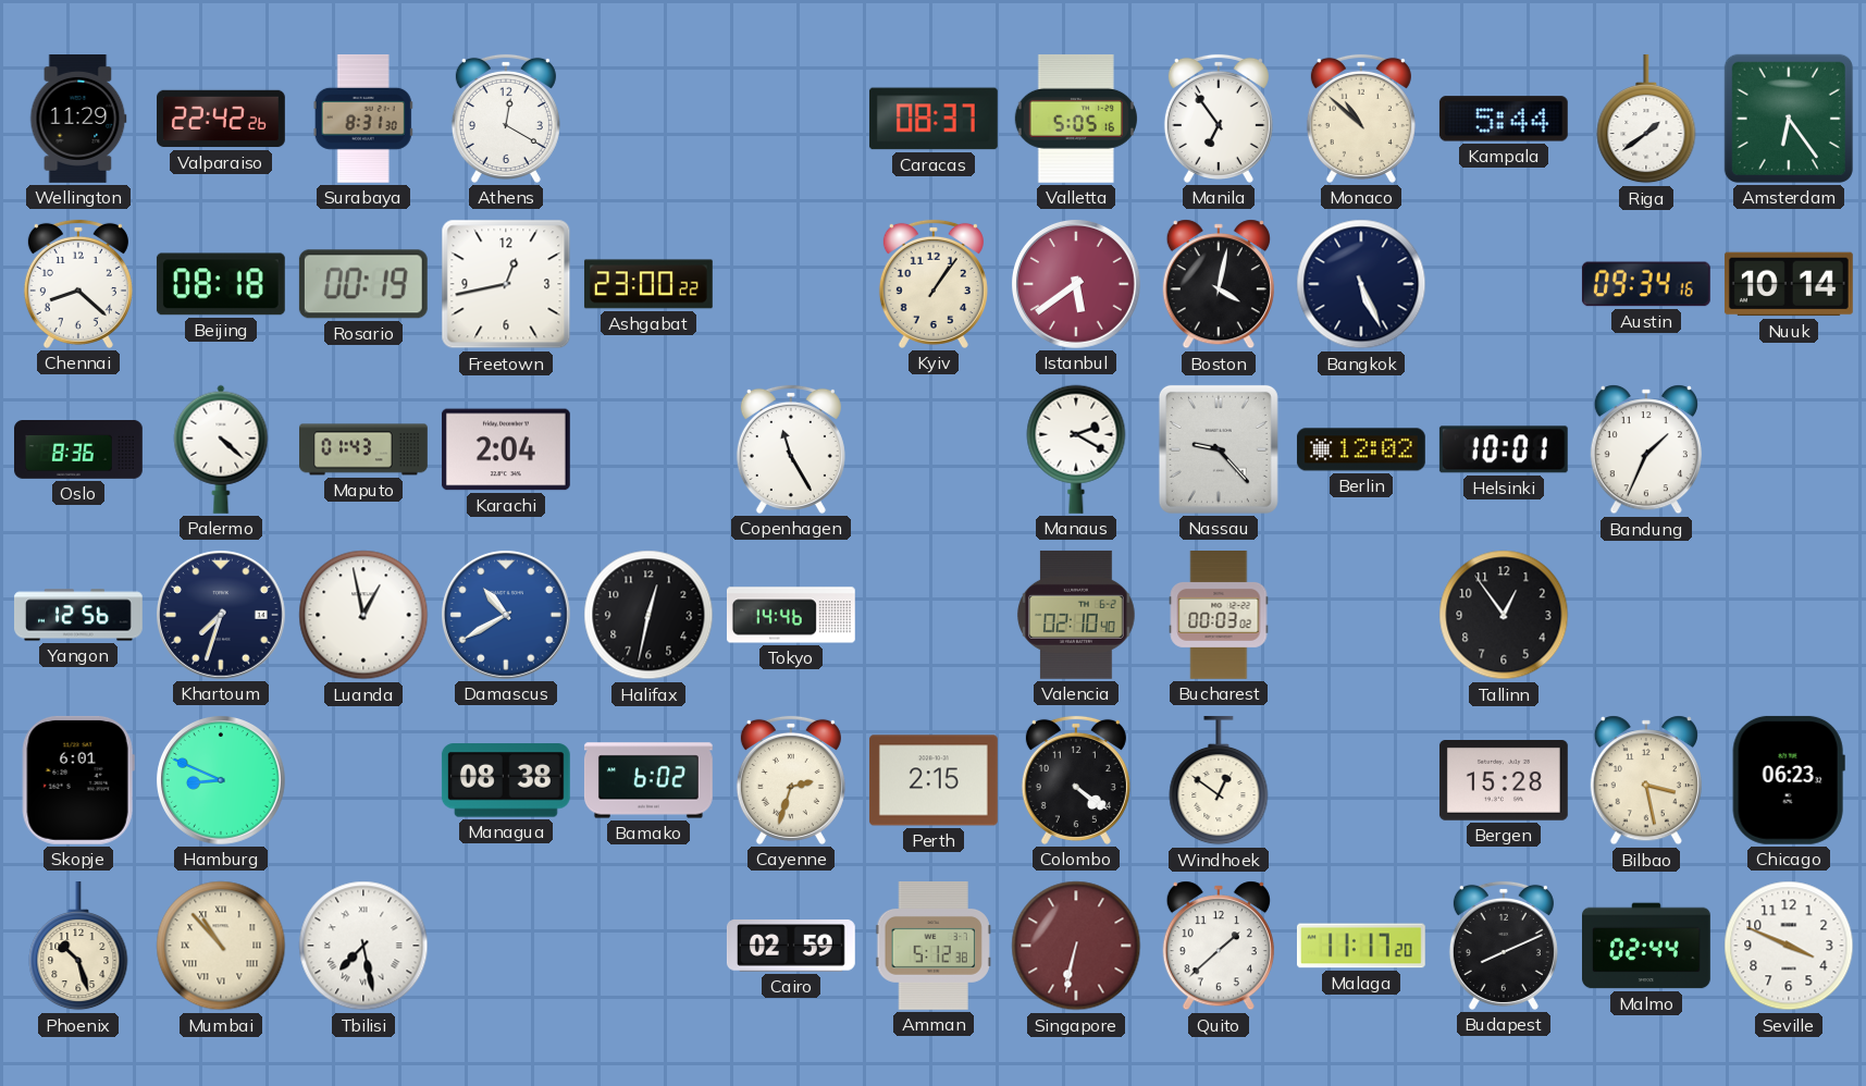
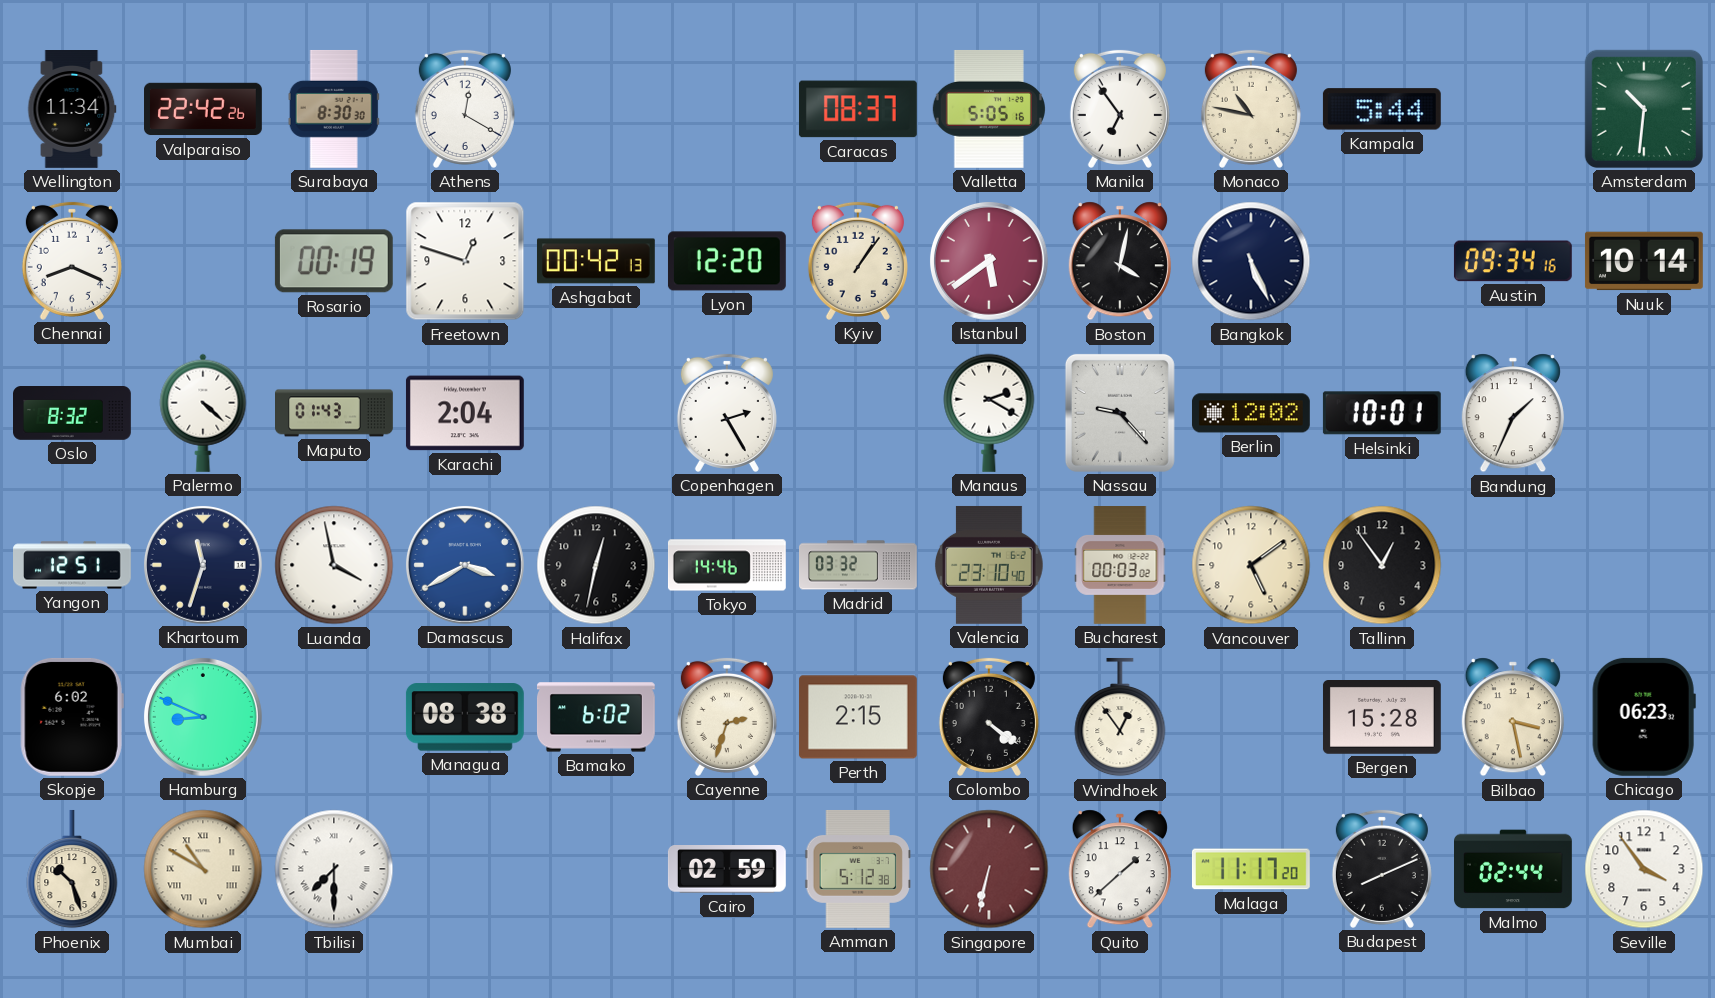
Wellington: 11:29 -> 11:34
Surabaya: 8:31 -> 8:30
Monaco: 10:52 -> 10:47
Riga: 1:39 -> none
Amsterdam: 6:24 -> 10:31
Chennai: 8:22 -> 8:19
Beijing: 08:18 -> none
Freetown: 12:43 -> 12:48
Ashgabat: 23:00 -> 00:42
Lyon: none -> 12:20
Oslo: 8:36 -> 8:32
Copenhagen: 11:25 -> 2:25
Yangon: 12:56 -> 12:51
Khartoum: 7:33 -> 11:33
Luanda: 12:58 -> 3:58
Damascus: 10:40 -> 3:40
Madrid: none -> 03:32
Valencia: 02:10 -> 23:10
Vancouver: none -> 5:09
Skopje: 6:01 -> 6:02
Windhoek: 12:51 -> 12:54
Mumbai: 10:53 -> 10:50
Tbilisi: 7:28 -> 7:30
Seville: 3:49 -> 3:54
